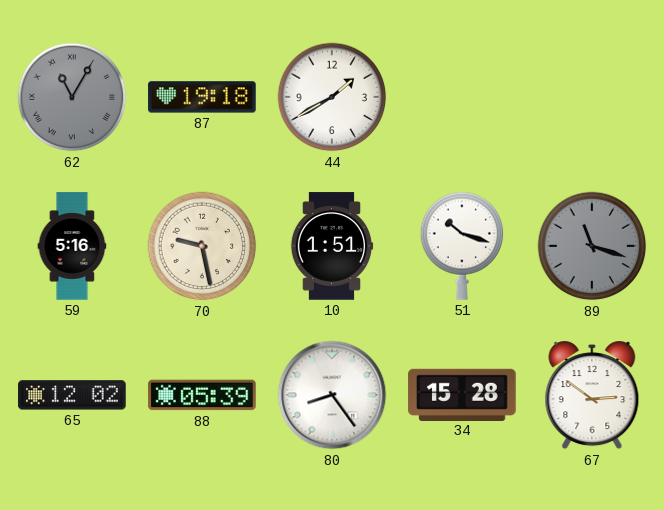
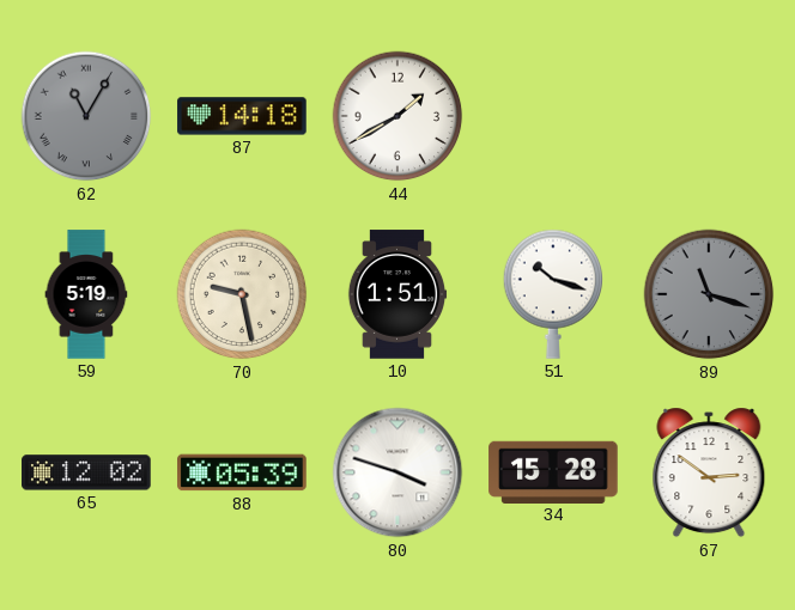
87: 19:18 -> 14:18
59: 5:16 -> 5:19
80: 8:24 -> 3:48
